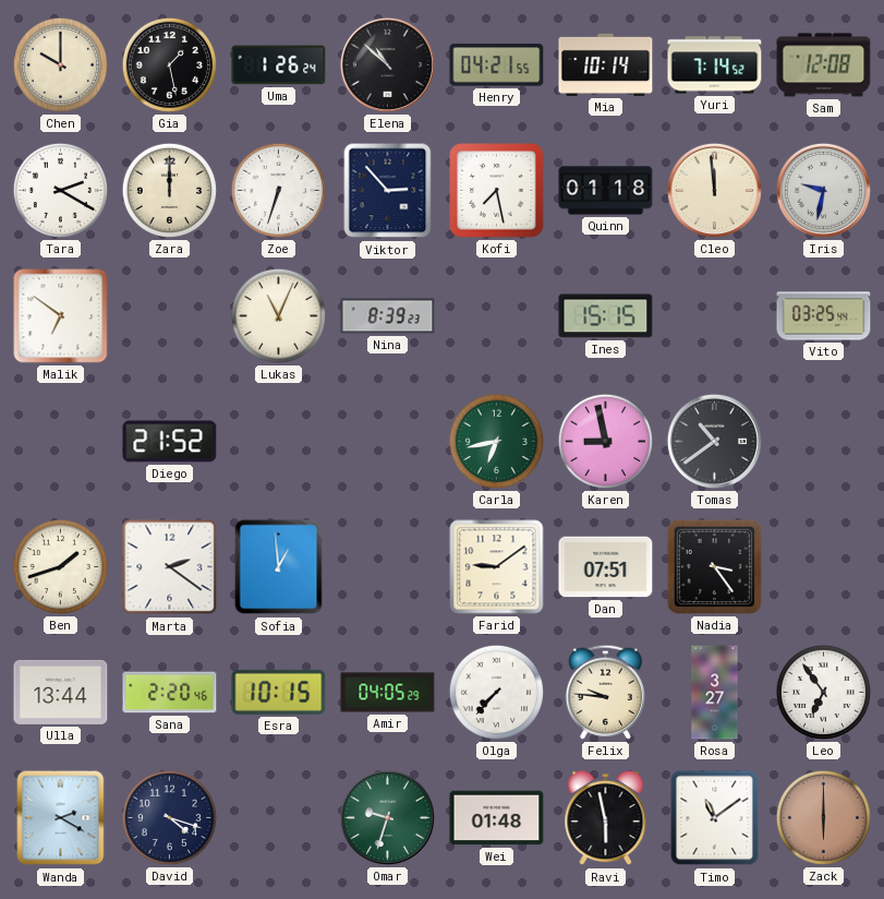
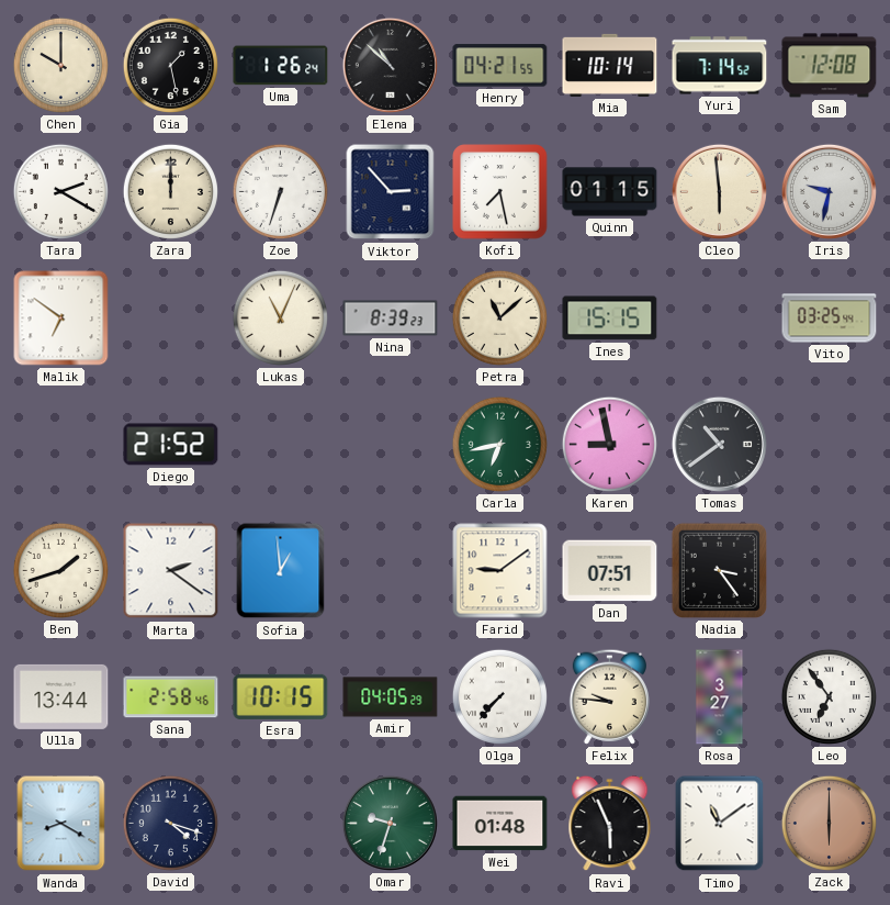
Quinn: 01:18 -> 01:15
Cleo: 11:59 -> 5:59
Petra: none -> 11:08
Sana: 2:20 -> 2:58
Wanda: 2:20 -> 8:20
Ravi: 5:58 -> 5:56
